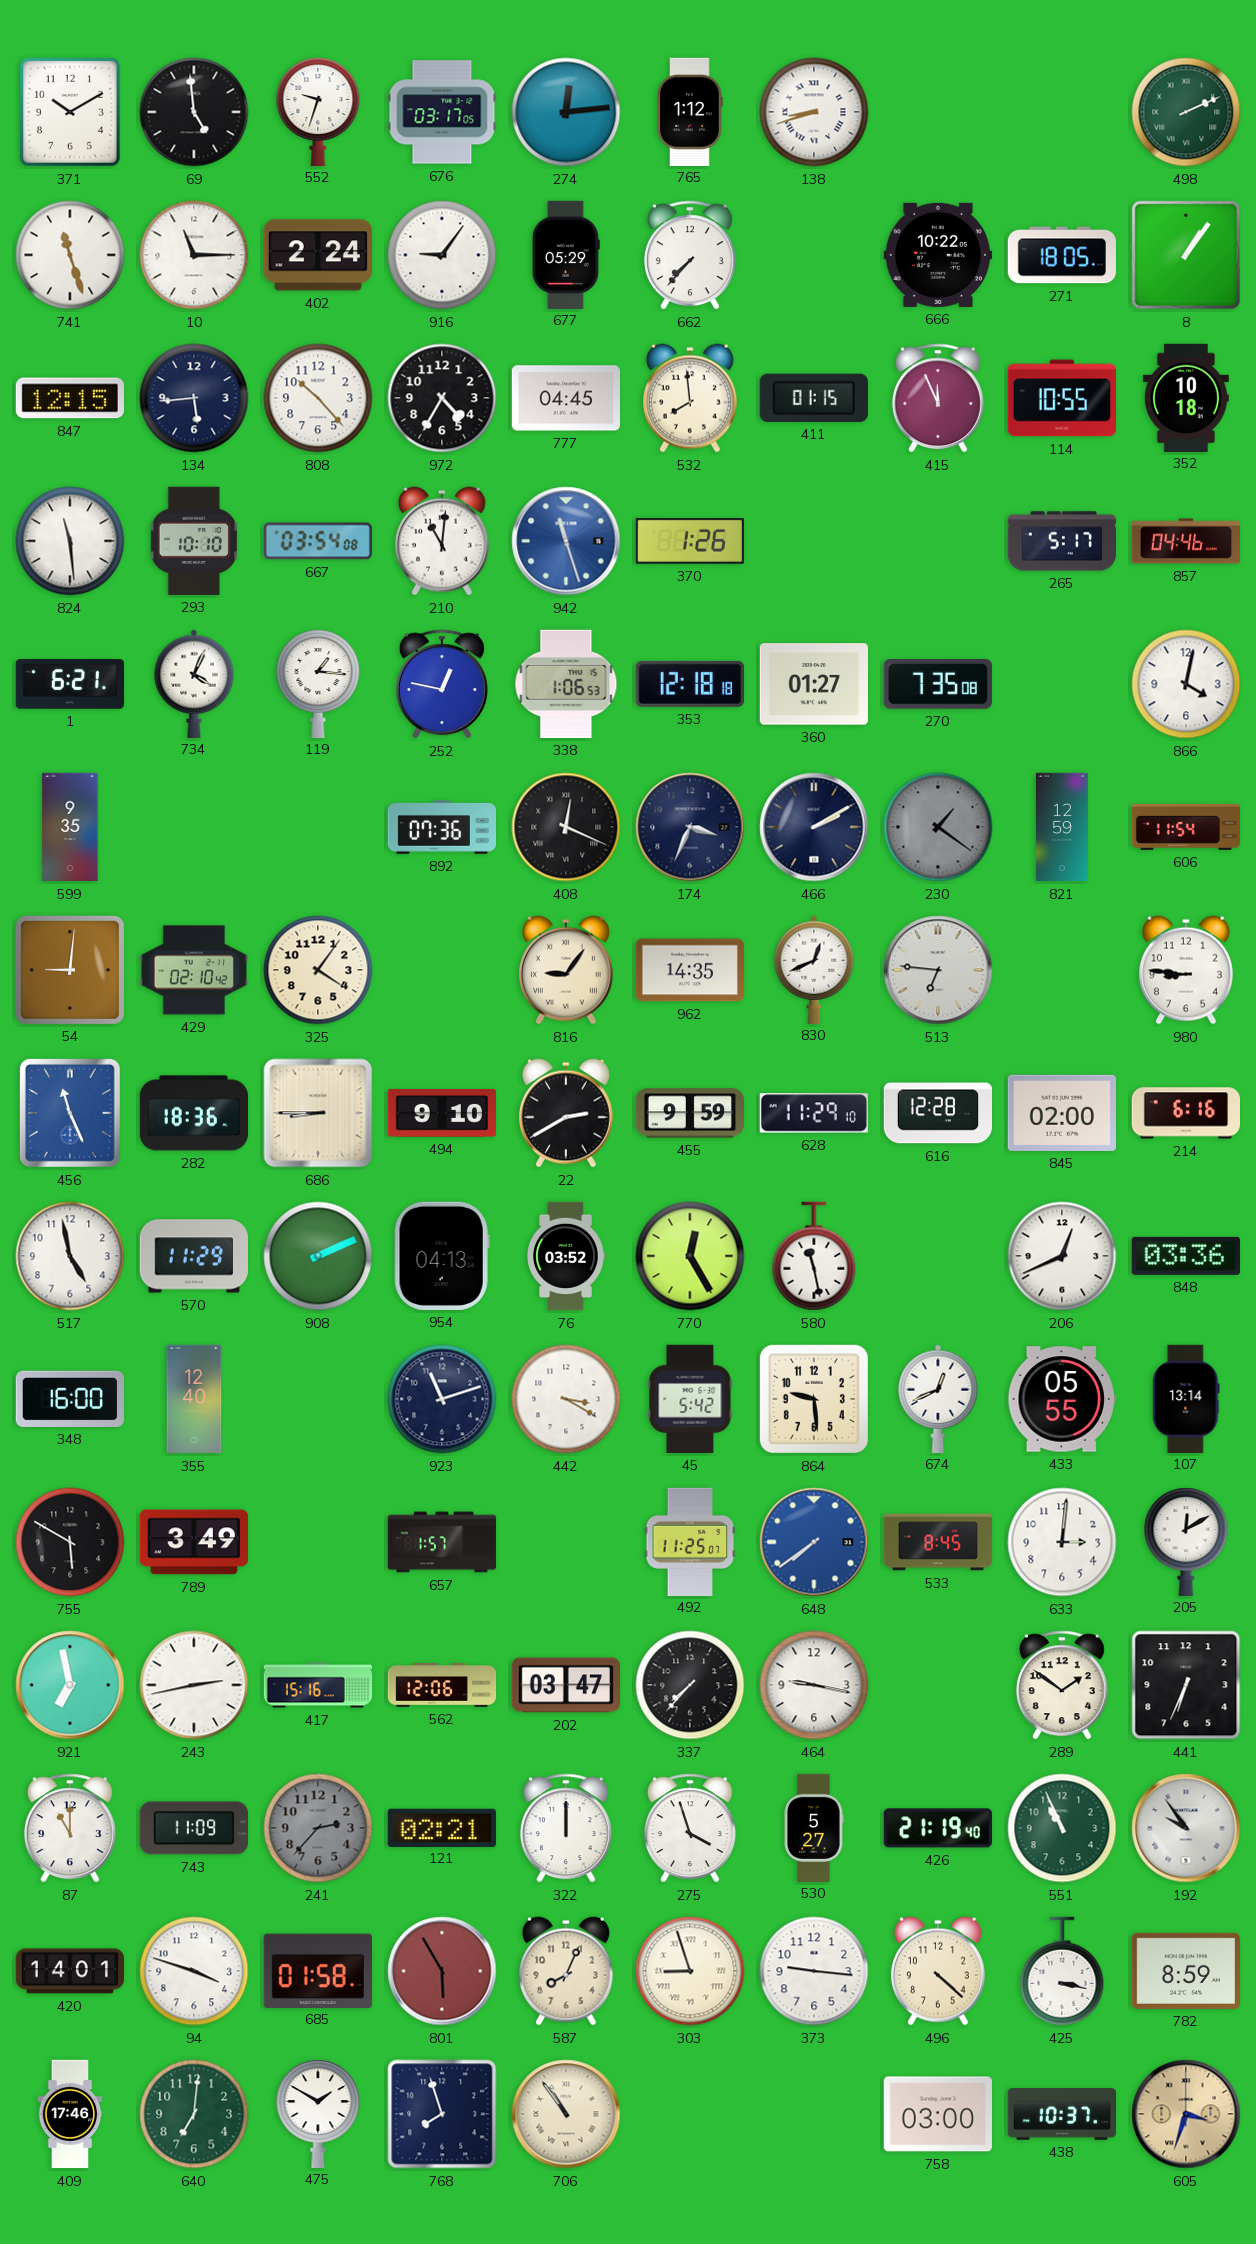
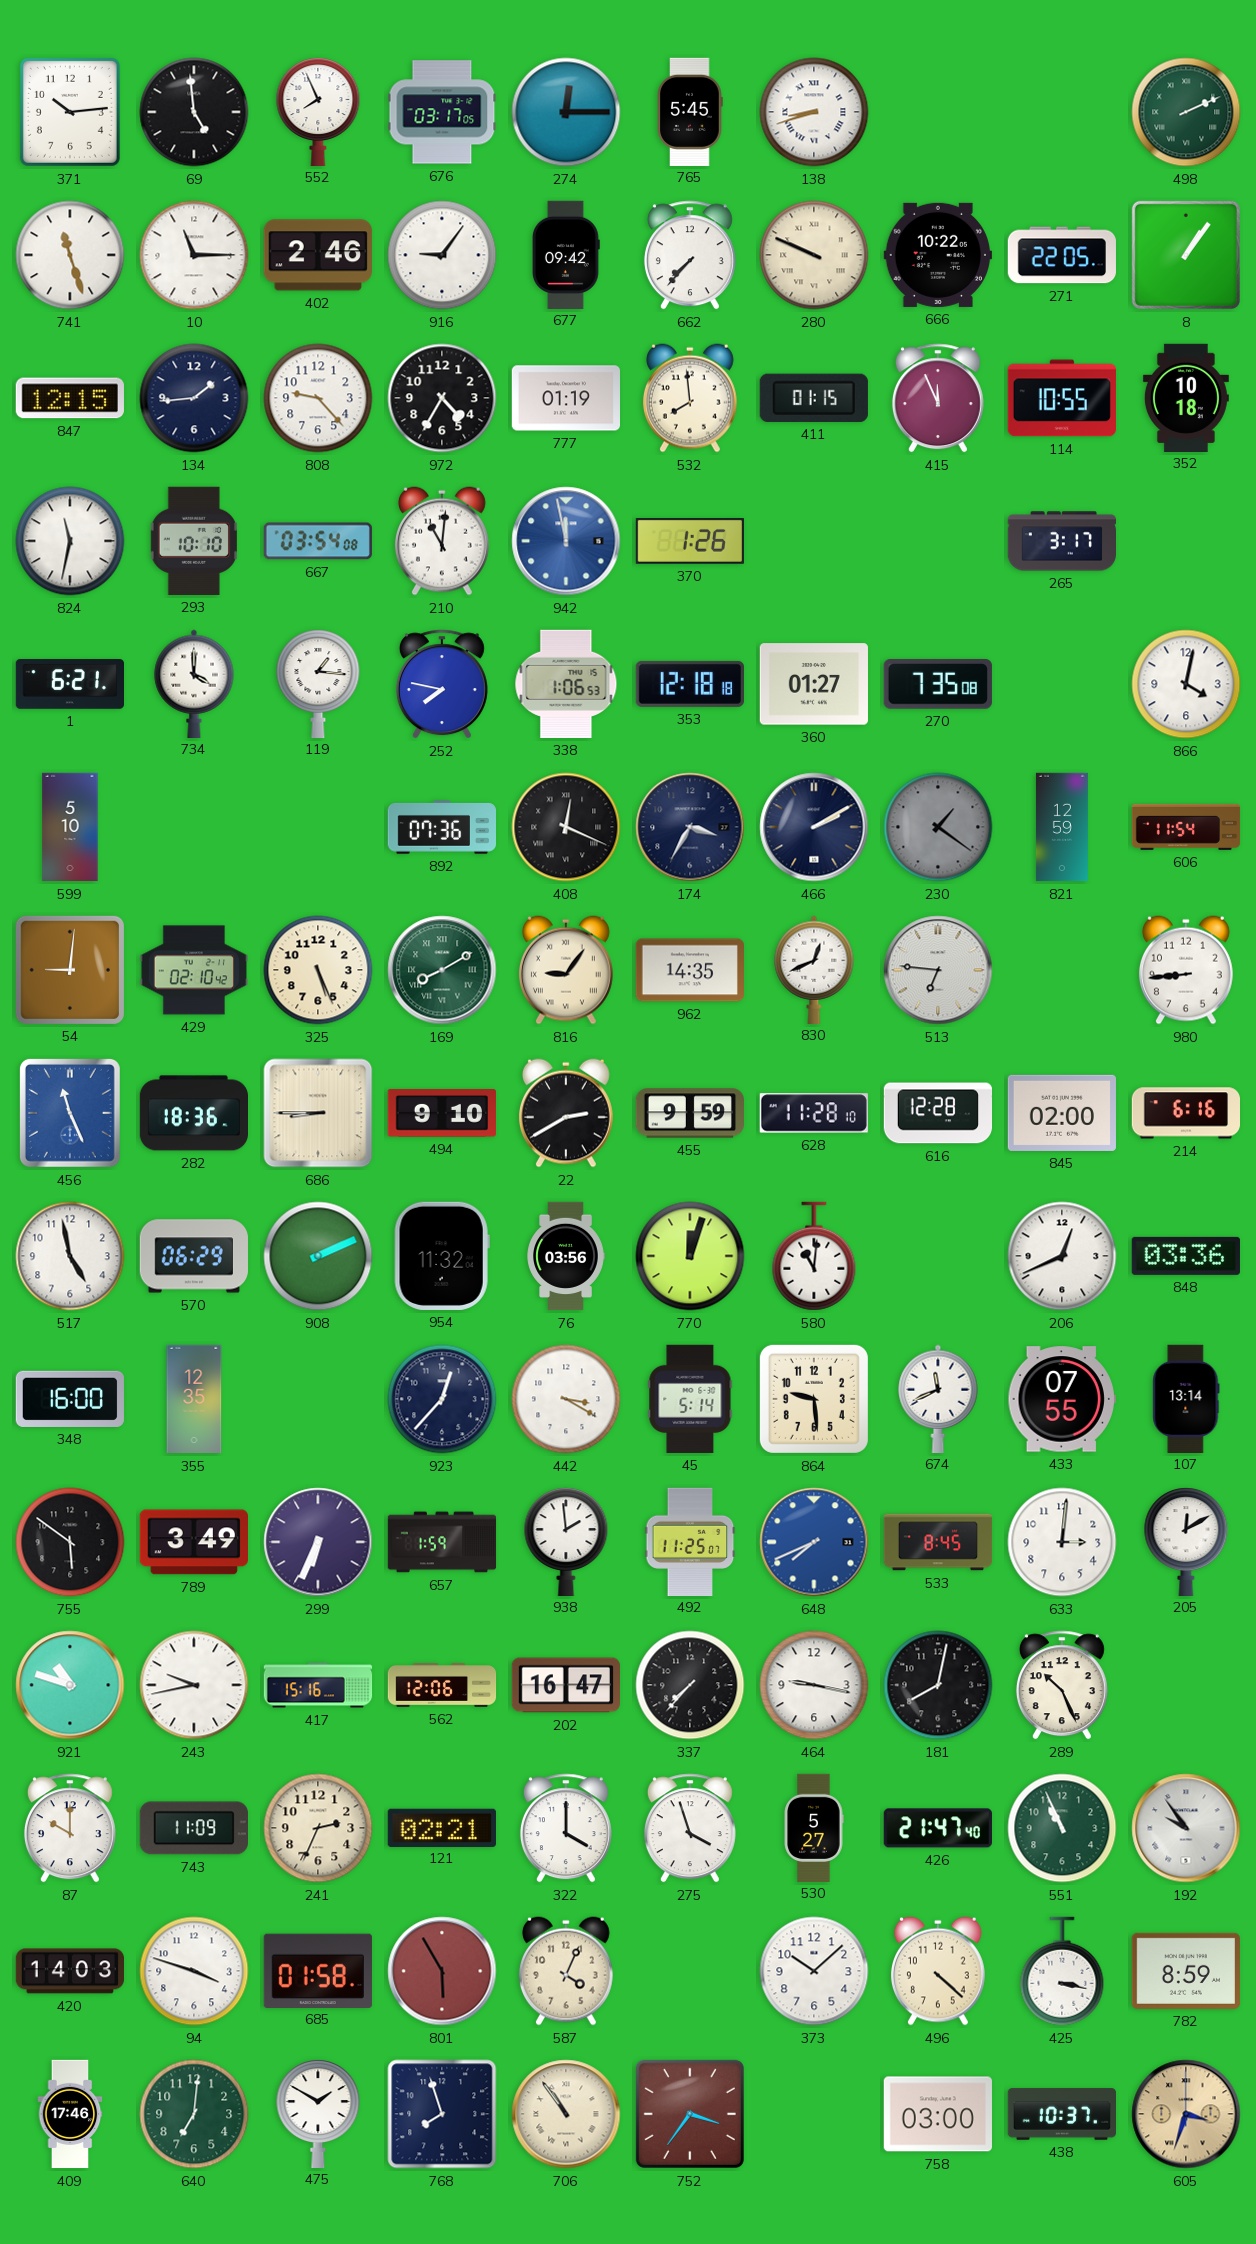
371: 10:10 -> 10:14
552: 9:33 -> 7:56
274: 12:14 -> 12:15
765: 1:12 -> 5:45
402: 2:24 -> 2:46
677: 05:29 -> 09:42
280: none -> 9:49
271: 18:05 -> 22:05
134: 5:44 -> 1:44
808: 10:23 -> 9:23
777: 04:45 -> 01:19
824: 11:29 -> 11:32
942: 11:27 -> 11:58
265: 5:17 -> 3:17
857: 04:46 -> none
734: 4:04 -> 4:00
252: 12:47 -> 7:47
599: 9:35 -> 5:10
174: 3:34 -> 3:35
325: 4:06 -> 5:26
169: none -> 8:10
980: 8:46 -> 8:44
628: 11:29 -> 11:28
570: 11:29 -> 06:29
954: 04:13 -> 11:32
76: 03:52 -> 03:56
770: 12:25 -> 12:03
580: 11:28 -> 11:01
355: 12:40 -> 12:35
923: 11:12 -> 12:37
45: 5:42 -> 5:14
674: 12:41 -> 11:41
433: 05:55 -> 07:55
755: 5:50 -> 5:51
299: none -> 6:34
657: 1:57 -> 1:59
938: none -> 1:59
648: 7:39 -> 7:41
921: 6:58 -> 10:48
243: 2:43 -> 9:43
202: 03:47 -> 16:47
181: none -> 8:02
289: 1:51 -> 10:26
441: 6:34 -> none
87: 11:00 -> 10:00
241: 2:37 -> 2:34
241 dial: grey -> cream
322: 12:00 -> 4:00
426: 21:19 -> 21:47
420: 14:01 -> 14:03
587: 8:04 -> 4:04
303: 8:57 -> none
373: 9:16 -> 10:08
752: none -> 3:36
